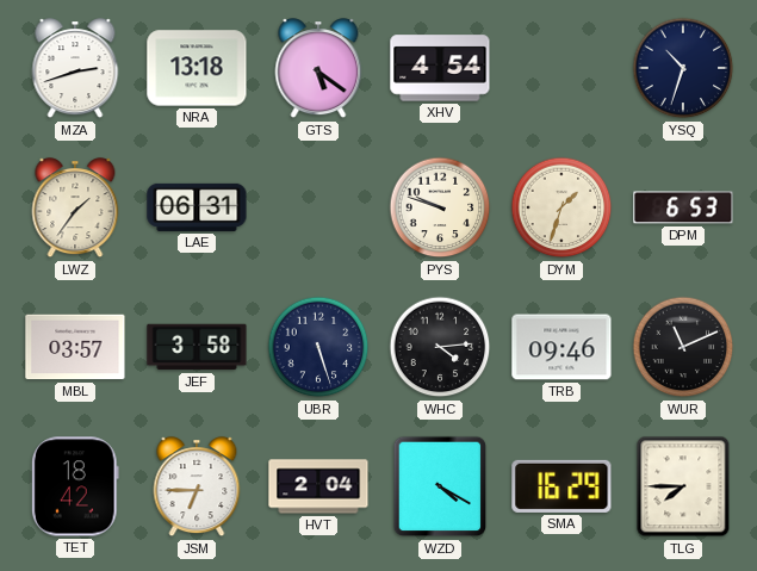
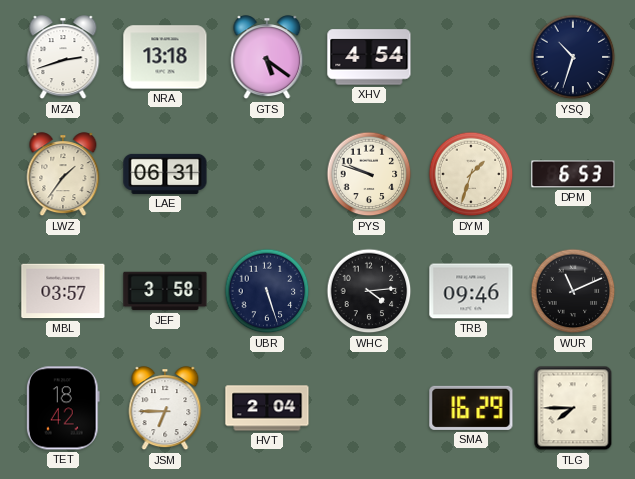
WZD: 4:20 -> none
